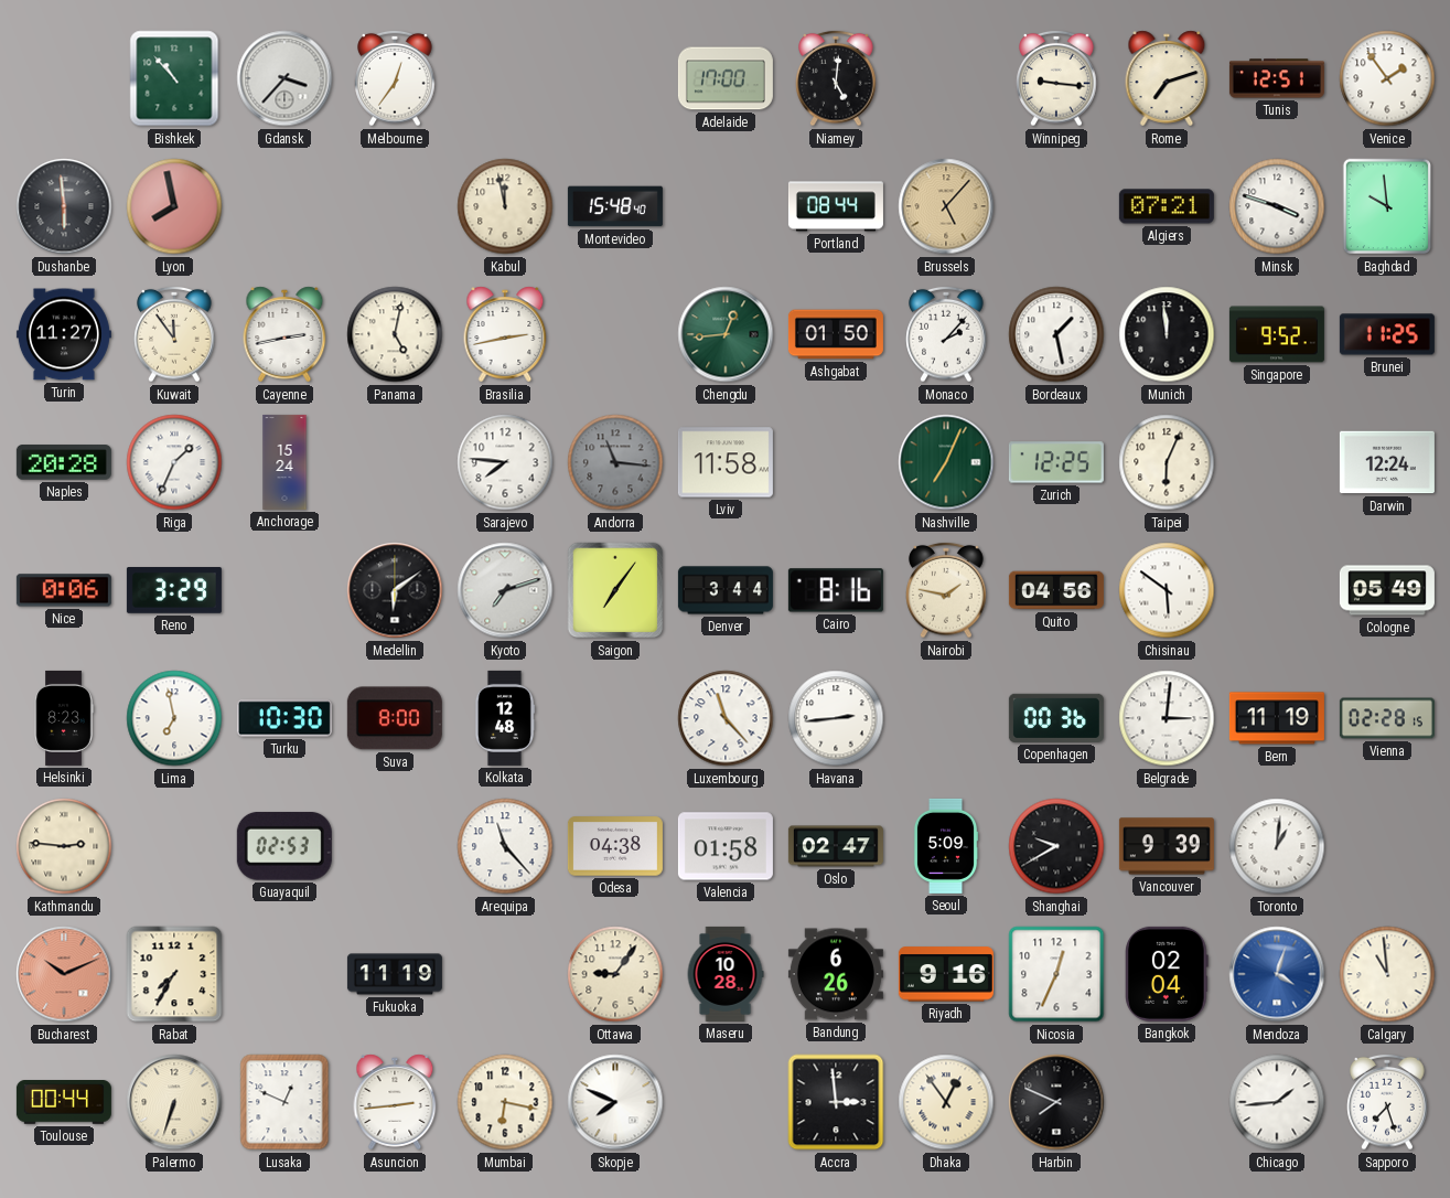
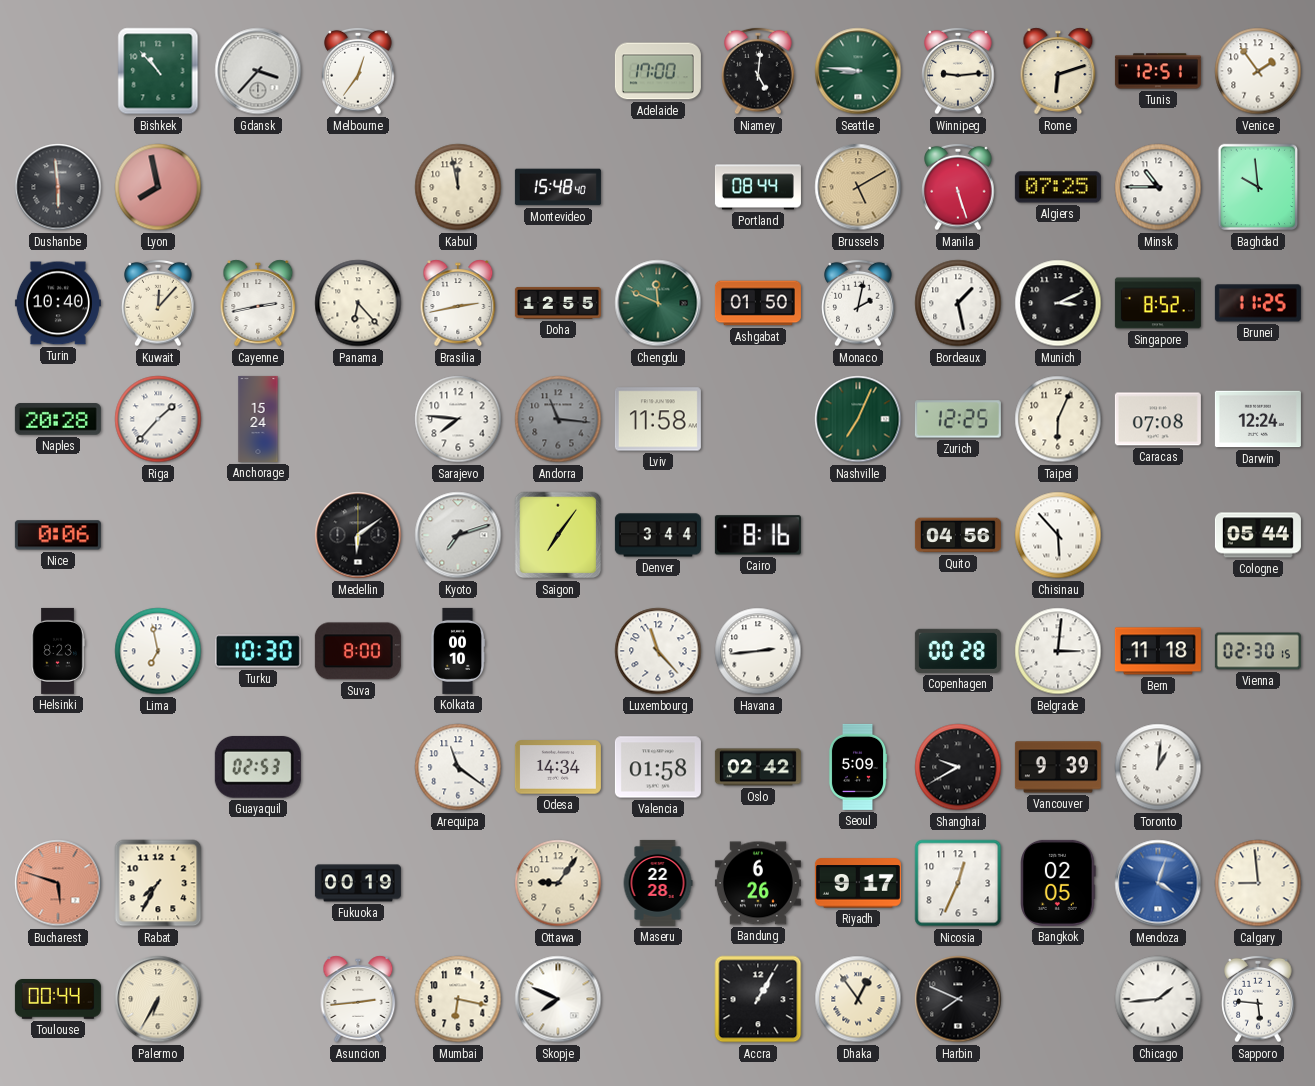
Seattle: none -> 8:46
Winnipeg: 9:16 -> 9:14
Rome: 7:12 -> 6:12
Brussels: 5:07 -> 5:10
Manila: none -> 5:27
Algiers: 07:21 -> 07:25
Minsk: 3:48 -> 10:45
Turin: 11:27 -> 10:40
Kuwait: 11:54 -> 12:07
Panama: 5:02 -> 6:23
Doha: none -> 12:55
Chengdu: 12:44 -> 11:49
Monaco: 2:07 -> 2:02
Munich: 11:59 -> 3:11
Singapore: 9:52 -> 8:52
Riga: 1:34 -> 1:37
Caracas: none -> 07:08
Reno: 3:29 -> none
Nairobi: 1:47 -> none
Chisinau: 5:51 -> 5:53
Cologne: 05:49 -> 05:44
Kolkata: 12:48 -> 00:10
Copenhagen: 00:36 -> 00:28
Bern: 11:19 -> 11:18
Vienna: 02:28 -> 02:30
Kathmandu: 2:46 -> none
Arequipa: 11:23 -> 11:21
Odesa: 04:38 -> 14:34
Oslo: 02:47 -> 02:42
Bucharest: 10:11 -> 5:48
Fukuoka: 11:19 -> 00:19
Maseru: 10:28 -> 22:28
Riyadh: 9:16 -> 9:17
Bangkok: 02:04 -> 02:05
Calgary: 10:59 -> 8:59
Palermo: 6:33 -> 6:35
Lusaka: 12:49 -> none
Accra: 2:59 -> 1:05
Sapporo: 7:27 -> 5:46
